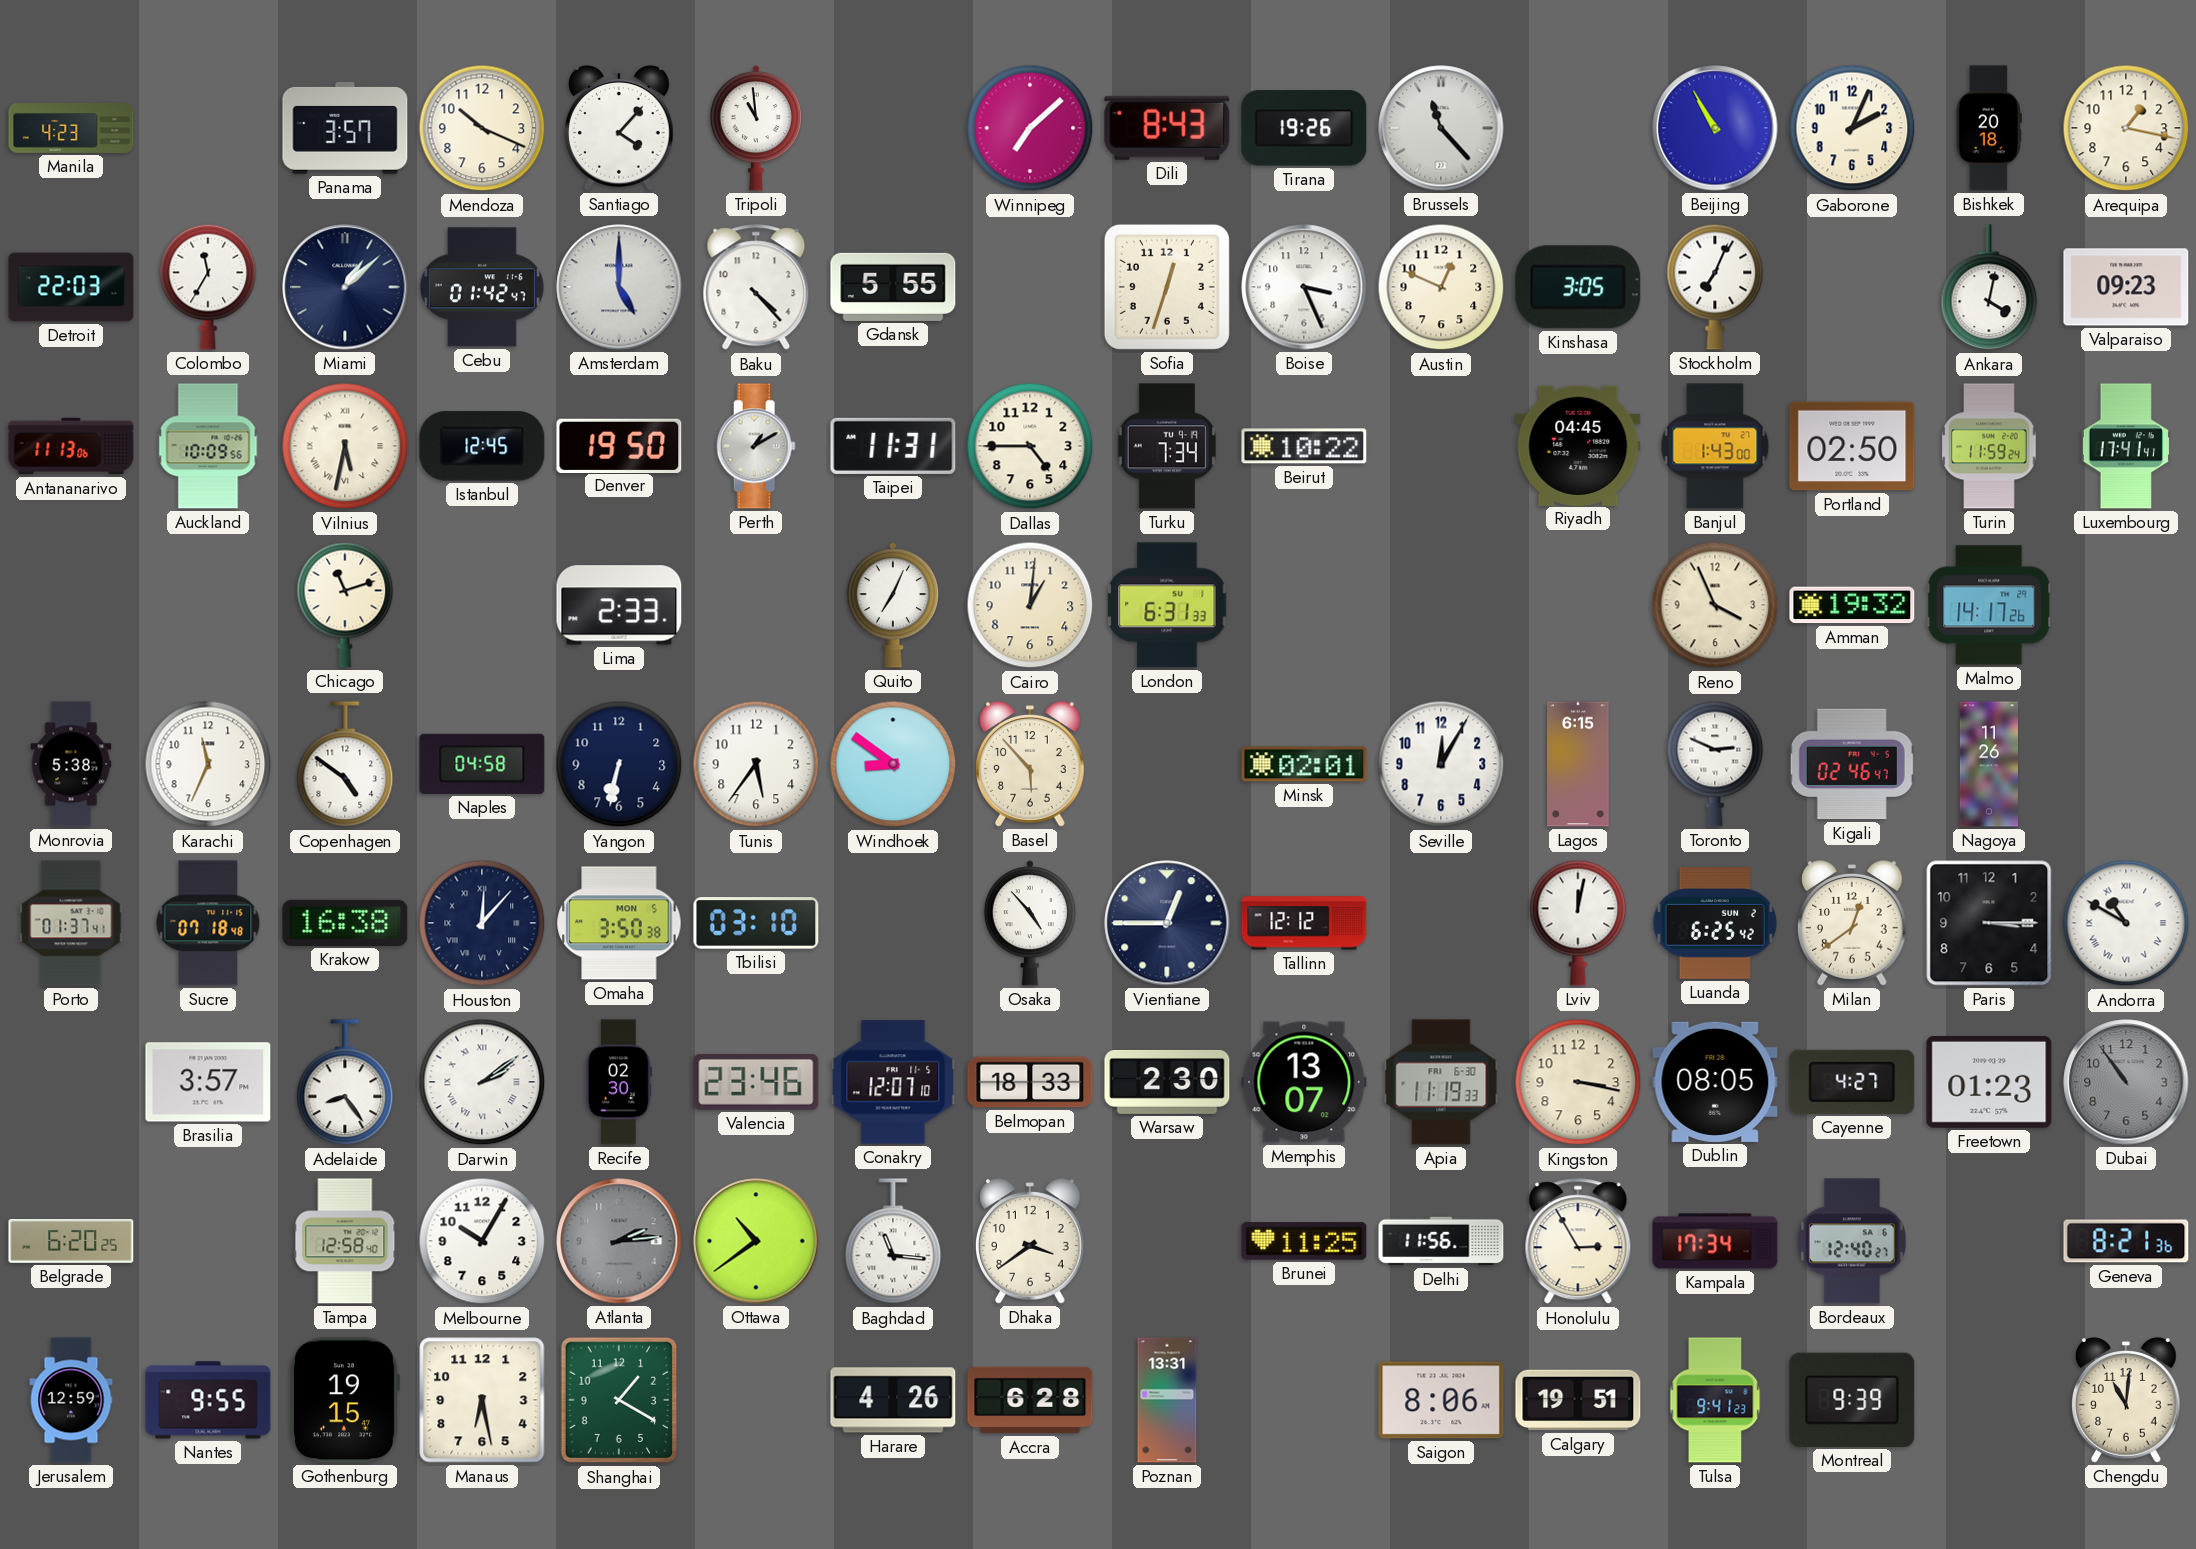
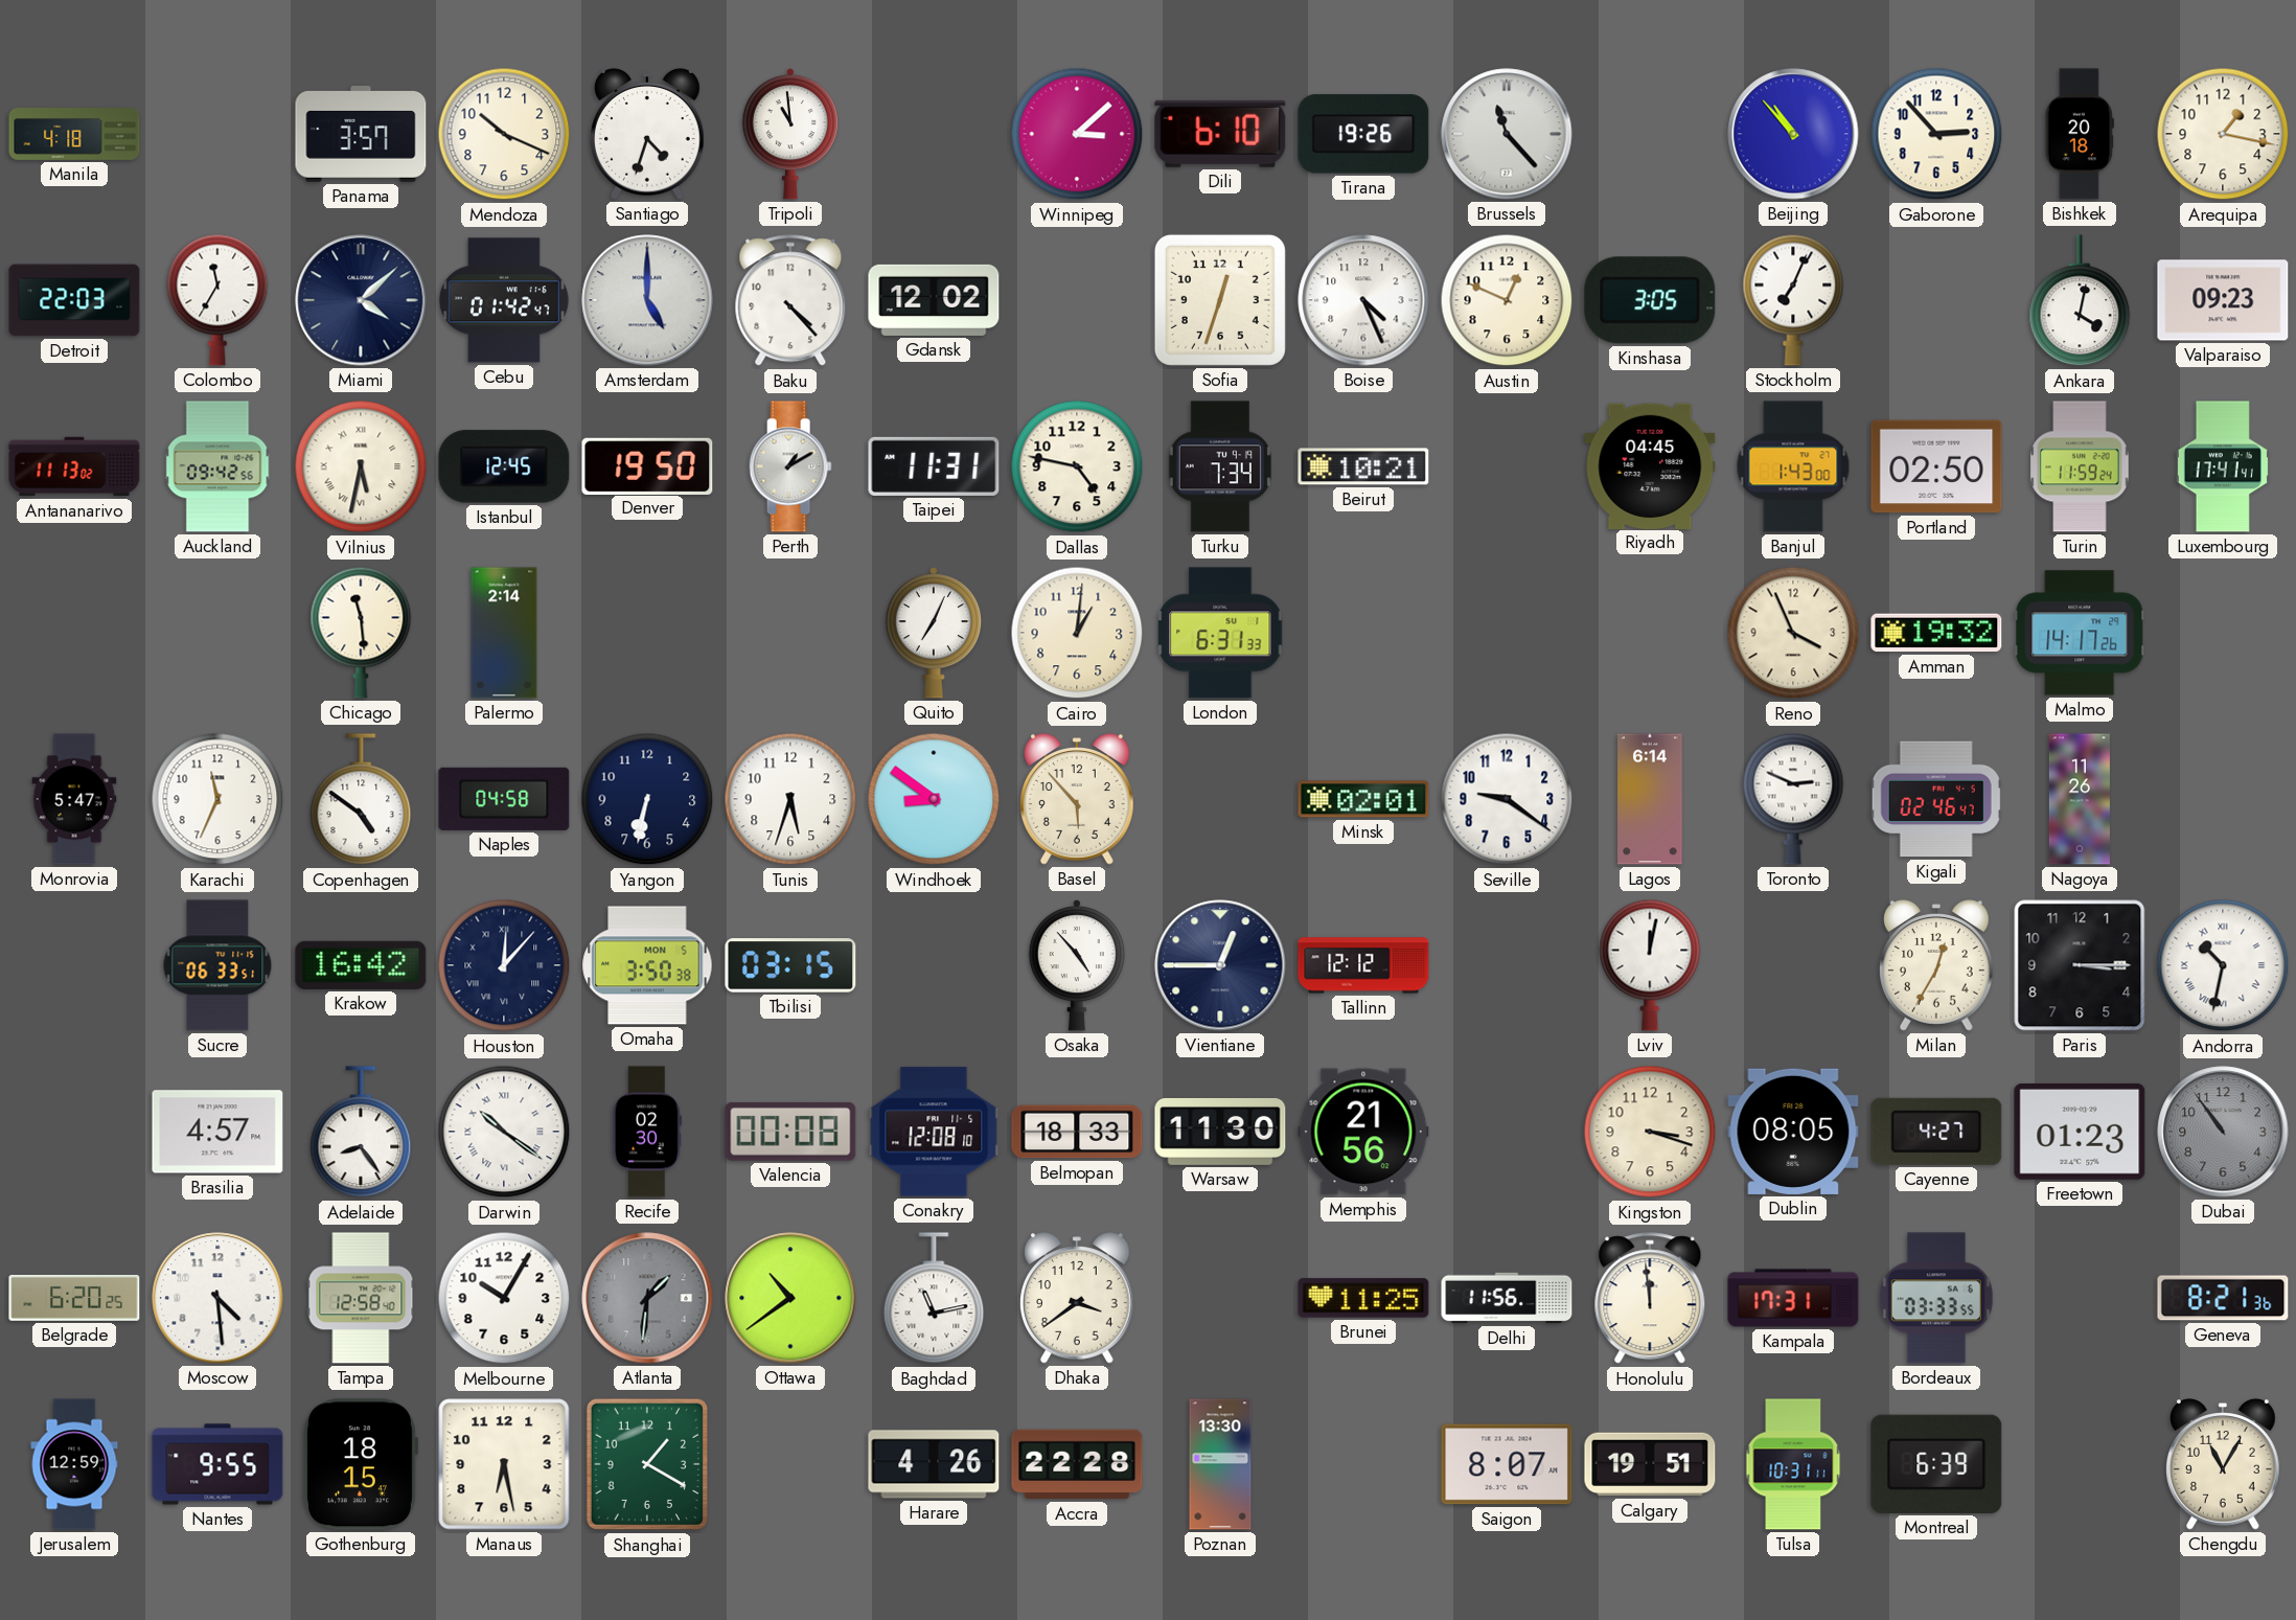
Manila: 4:23 -> 4:18
Santiago: 4:07 -> 4:33
Winnipeg: 7:08 -> 3:08
Dili: 8:43 -> 6:10
Beijing: 10:55 -> 10:53
Gaborone: 2:04 -> 2:53
Miami: 1:08 -> 4:08
Gdansk: 5:55 -> 12:02
Boise: 3:26 -> 4:26
Antananarivo: 11:13:06 -> 11:13:02
Auckland: 10:09 -> 09:42
Dallas: 4:45 -> 4:47
Beirut: 10:22 -> 10:21
Chicago: 11:12 -> 11:29
Palermo: none -> 2:14
Lima: 2:33 -> none
Monrovia: 5:38 -> 5:47
Tunis: 5:36 -> 5:33
Seville: 12:05 -> 9:21
Lagos: 6:15 -> 6:14
Porto: 01:37 -> none
Sucre: 07:18 -> 06:33
Krakow: 16:38 -> 16:42
Tbilisi: 03:10 -> 03:15
Luanda: 6:25 -> none
Milan: 12:39 -> 12:35
Andorra: 10:50 -> 10:32
Brasilia: 3:57 -> 4:57
Darwin: 2:09 -> 10:21
Valencia: 23:46 -> 00:08
Conakry: 12:07 -> 12:08
Warsaw: 2:30 -> 11:30
Memphis: 13:07 -> 21:56
Apia: 11:19 -> none
Kingston: 3:17 -> 3:18
Moscow: none -> 4:29
Atlanta: 2:14 -> 1:31
Baghdad: 11:16 -> 11:13
Honolulu: 2:55 -> 11:59
Kampala: 17:34 -> 17:31
Bordeaux: 12:40 -> 03:33
Gothenburg: 19:15 -> 18:15
Accra: 6:28 -> 22:28
Poznan: 13:31 -> 13:30
Saigon: 8:06 -> 8:07
Tulsa: 9:41 -> 10:31
Montreal: 9:39 -> 6:39
Chengdu: 11:01 -> 11:05
